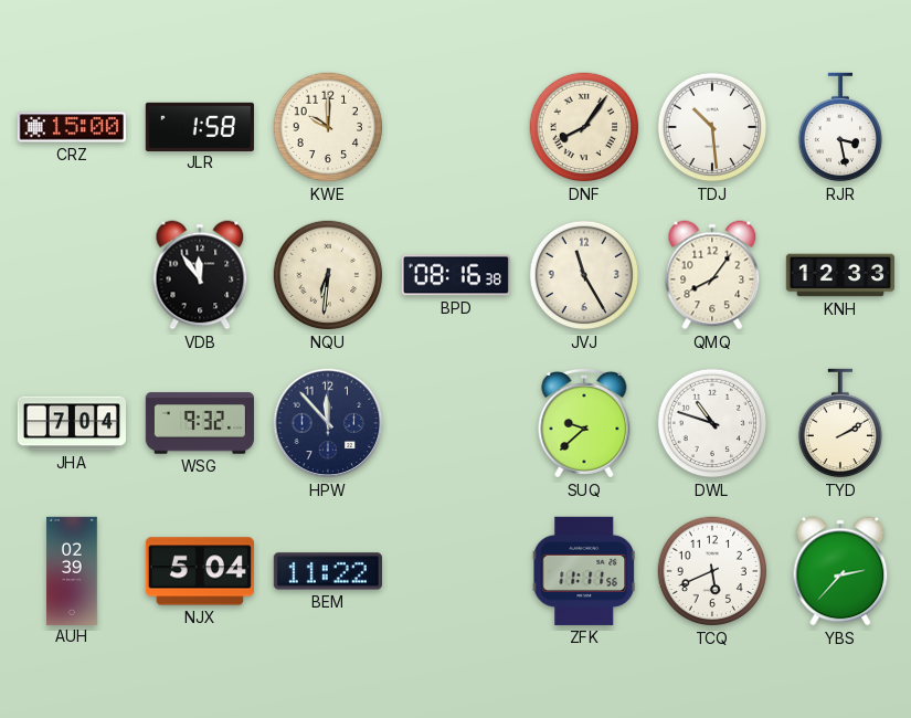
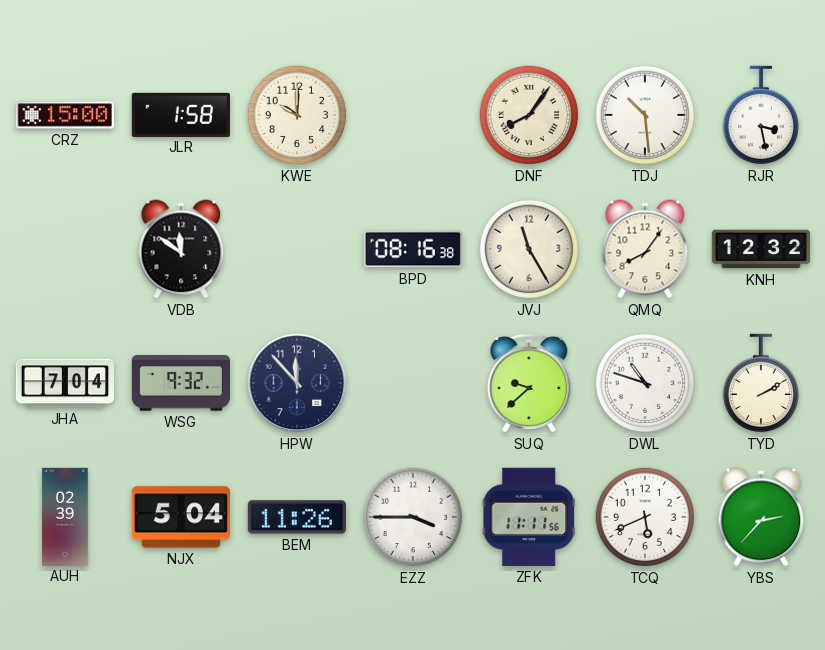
VDB: 11:54 -> 11:51
NQU: 6:31 -> none
KNH: 12:33 -> 12:32
BEM: 11:22 -> 11:26
EZZ: none -> 3:45
